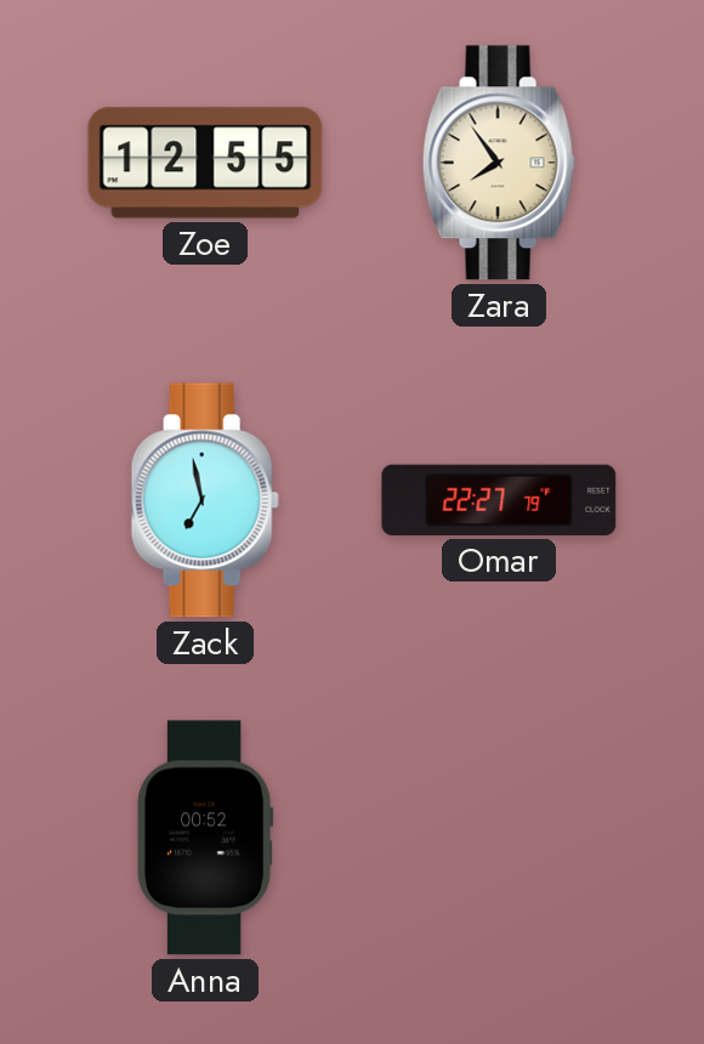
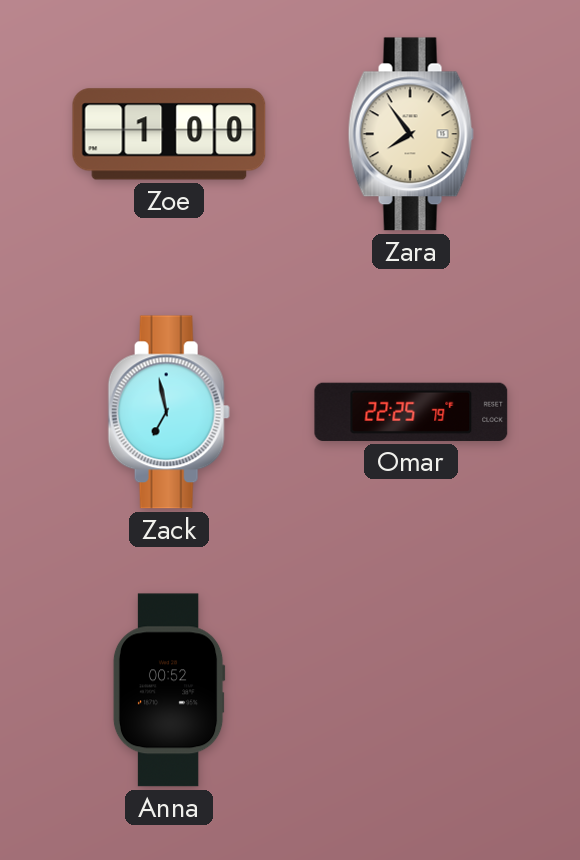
Zoe: 12:55 -> 1:00
Omar: 22:27 -> 22:25
